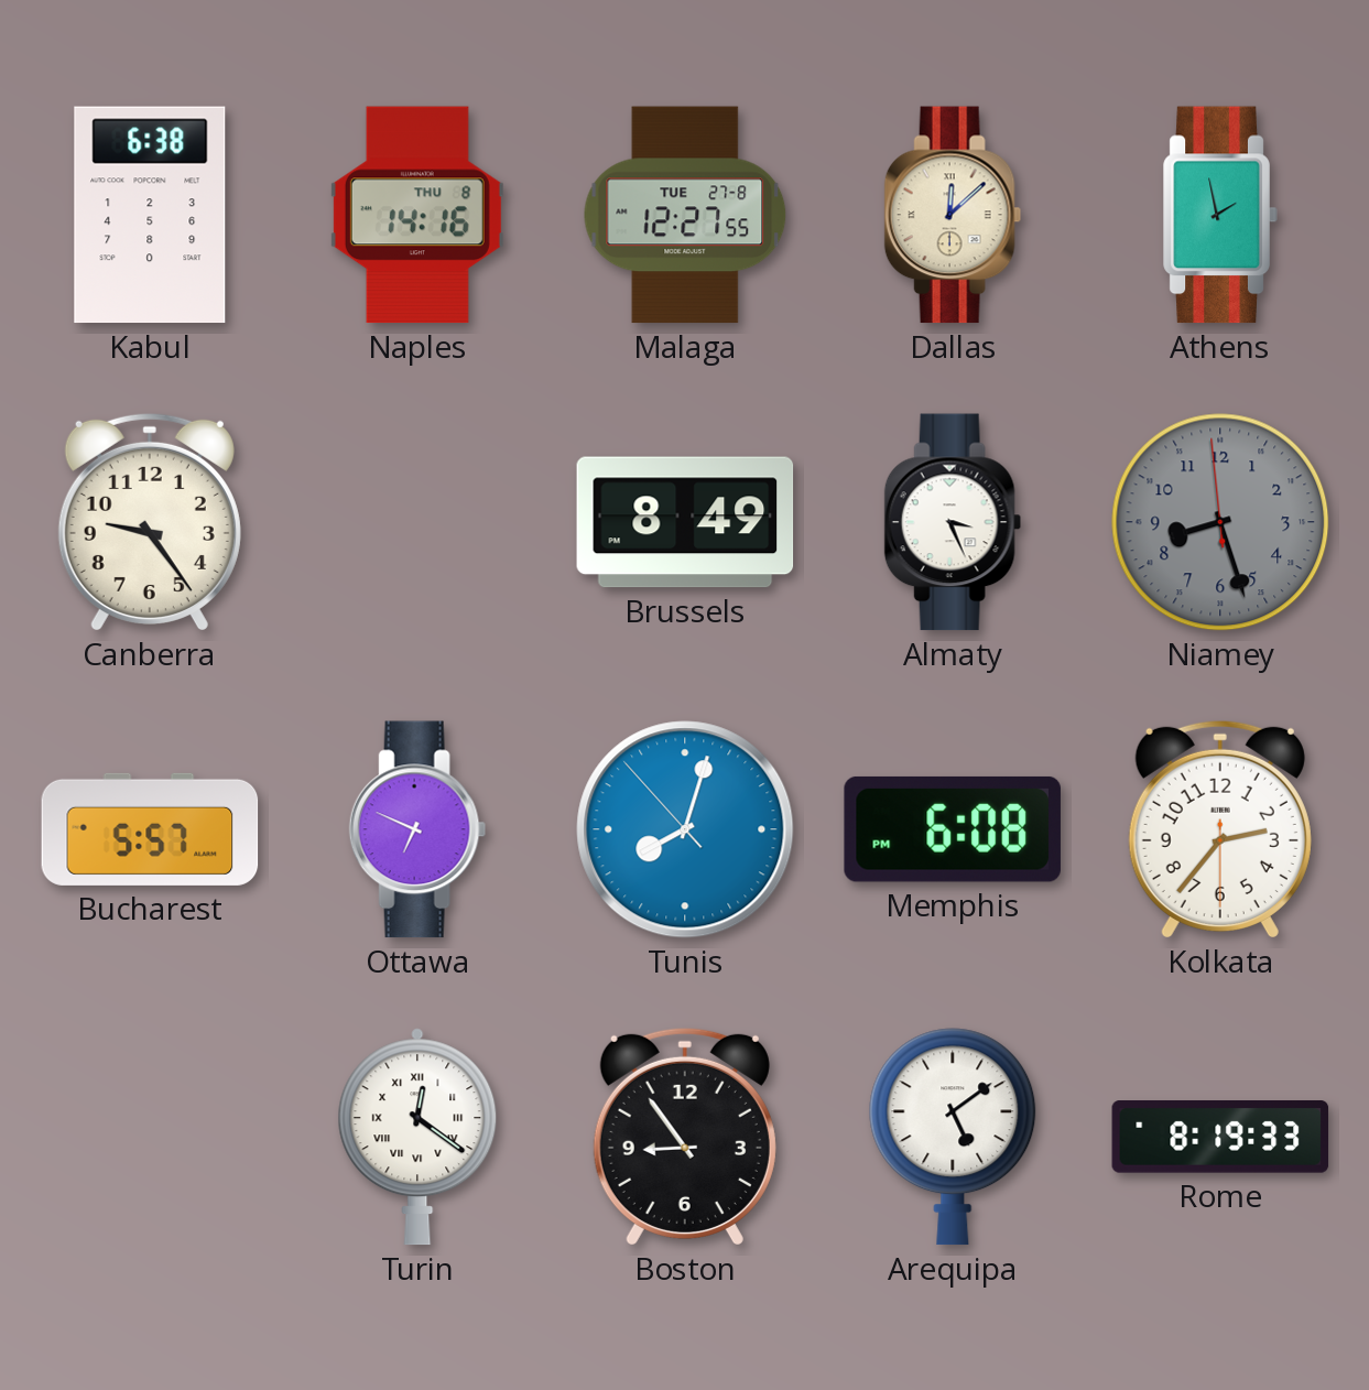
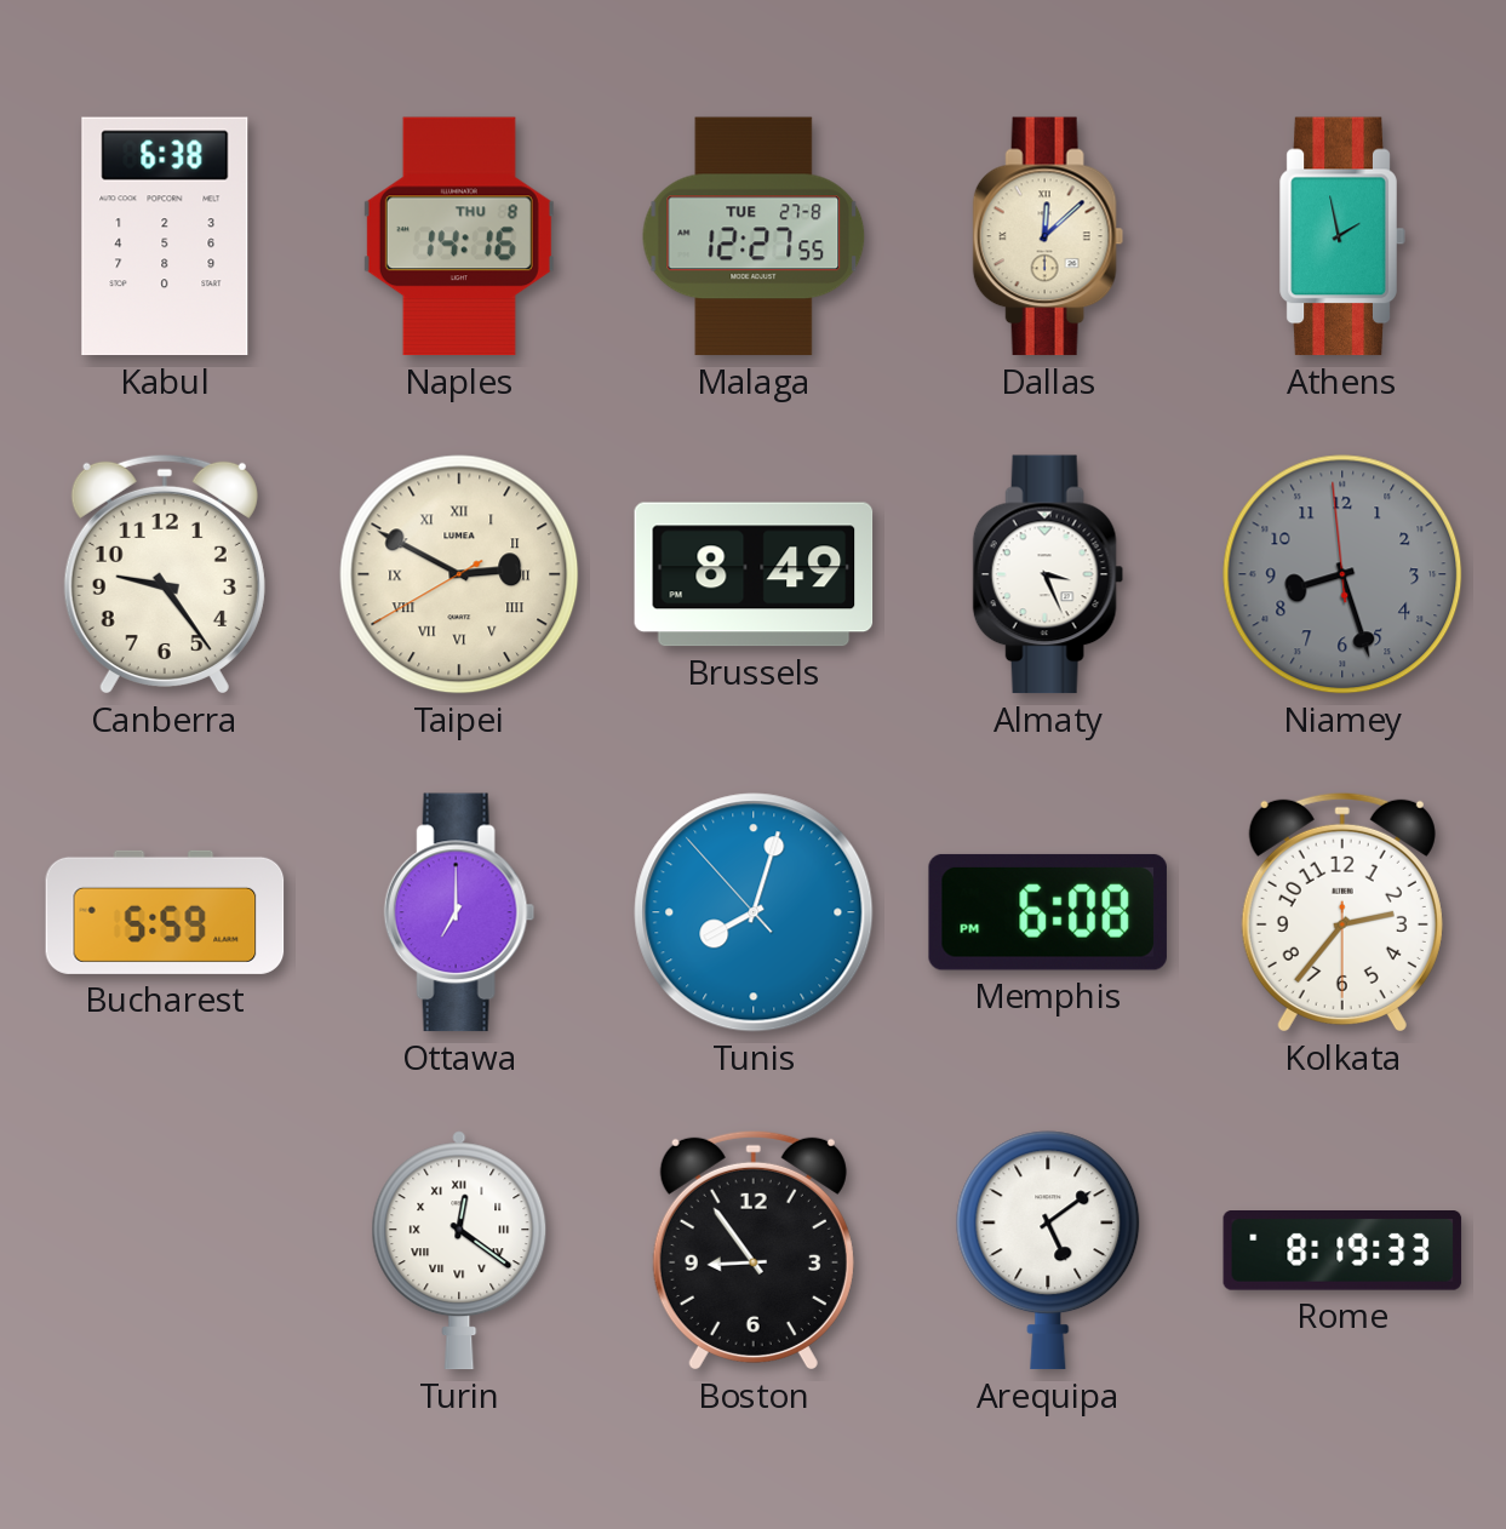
Taipei: none -> 2:49
Bucharest: 5:57 -> 5:59
Ottawa: 6:49 -> 7:00
